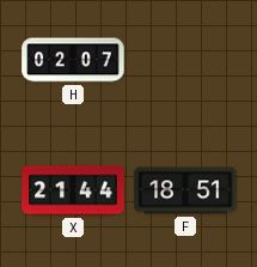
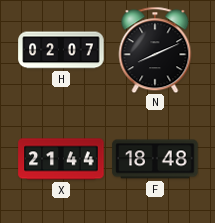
N: none -> 8:11
F: 18:51 -> 18:48
